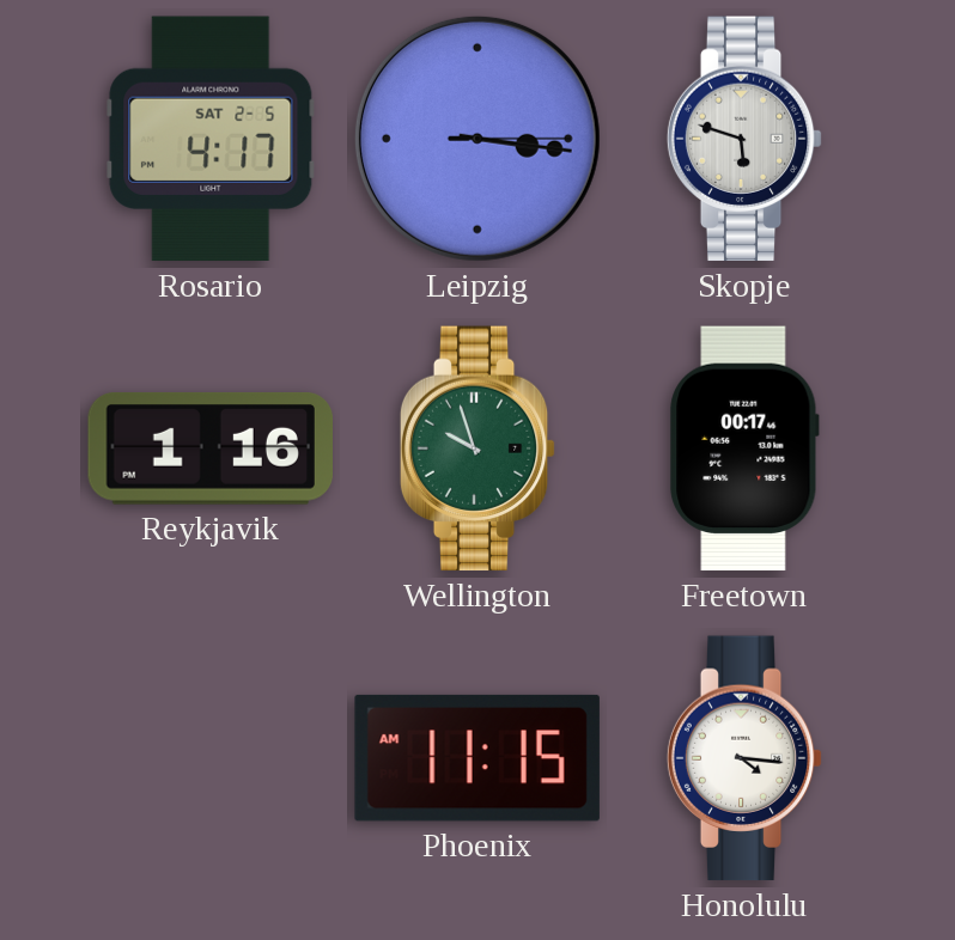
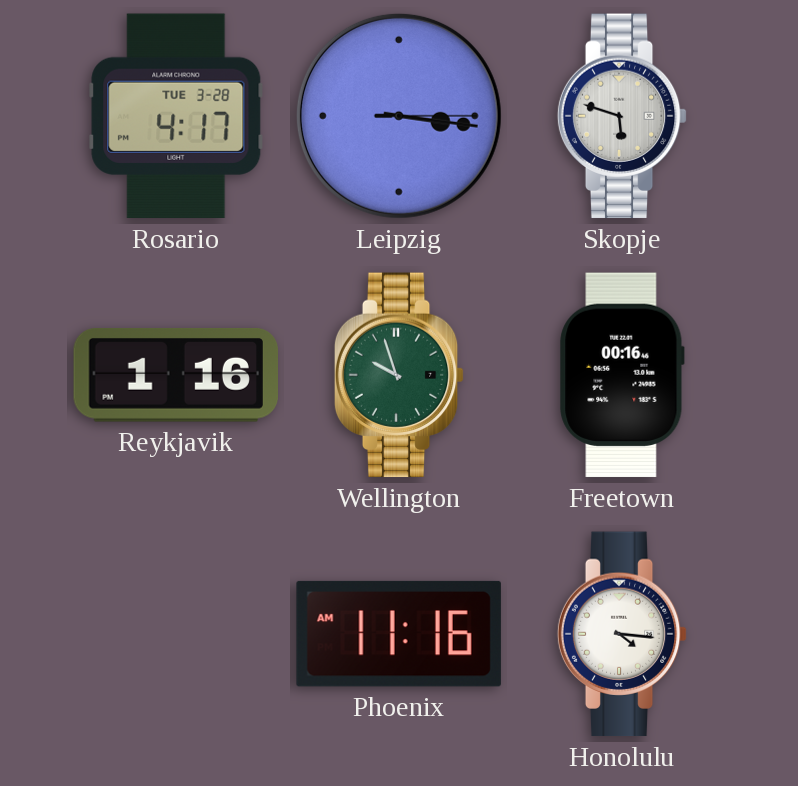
Rosario date: SAT 2-5 -> TUE 3-28
Freetown: 00:17 -> 00:16
Phoenix: 11:15 -> 11:16
